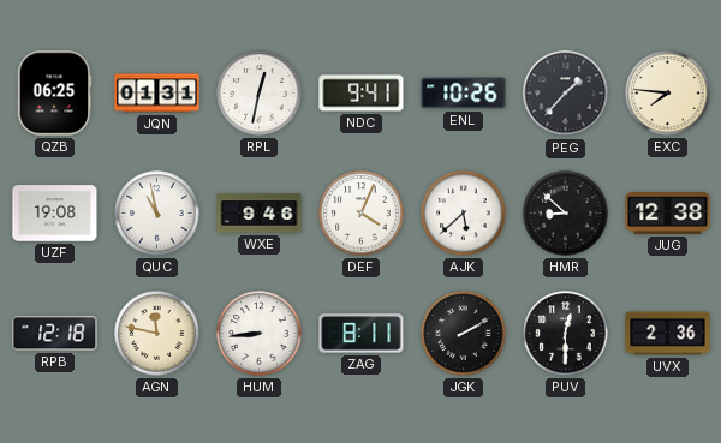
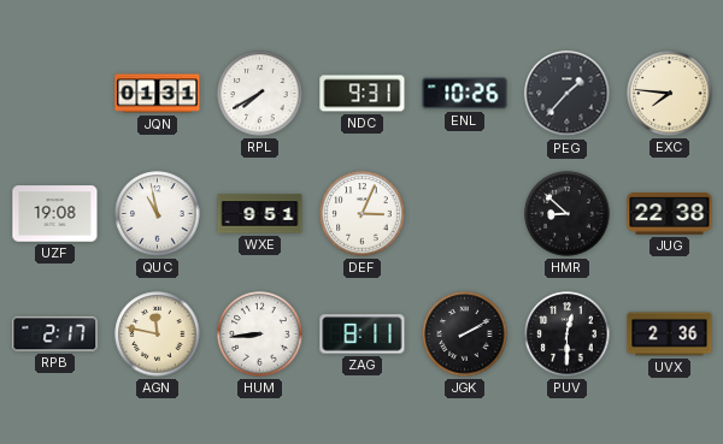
QZB: 06:25 -> none
RPL: 12:32 -> 7:40
NDC: 9:41 -> 9:31
WXE: 9:46 -> 9:51
DEF: 4:04 -> 3:04
AJK: 5:38 -> none
JUG: 12:38 -> 22:38
RPB: 12:18 -> 2:17
